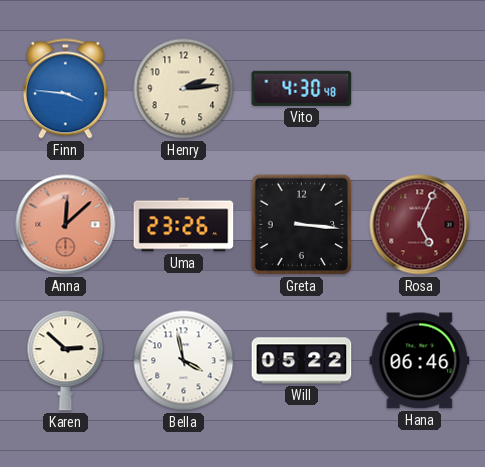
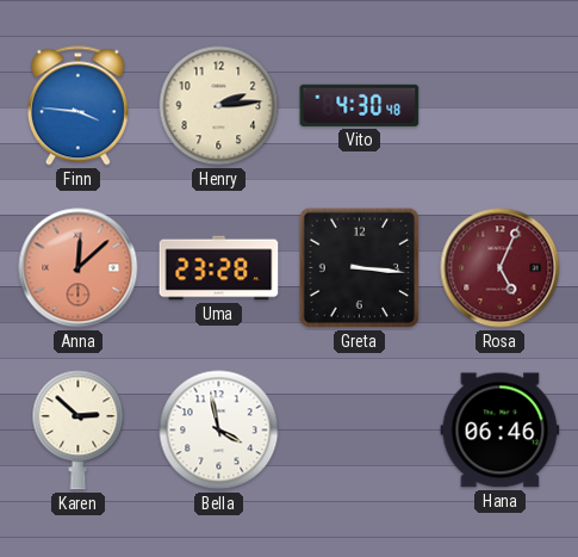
Uma: 23:26 -> 23:28
Will: 05:22 -> none
